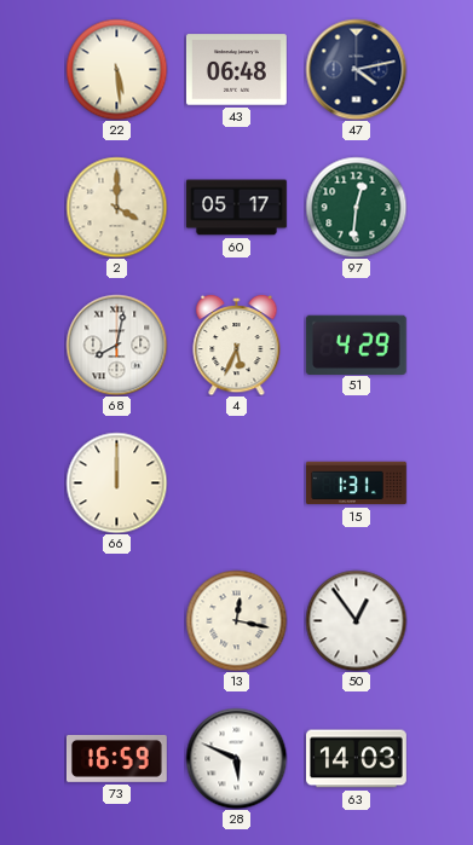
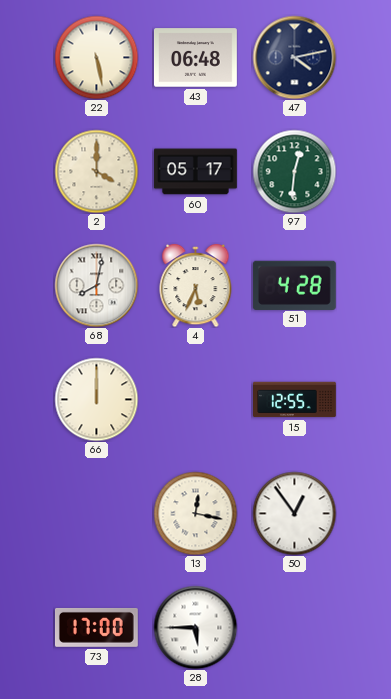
22: 5:29 -> 5:28
51: 4:29 -> 4:28
15: 1:31 -> 12:55
73: 16:59 -> 17:00
28: 5:49 -> 5:45
63: 14:03 -> none
